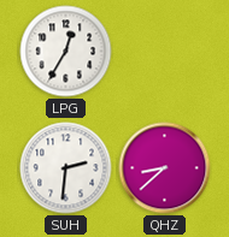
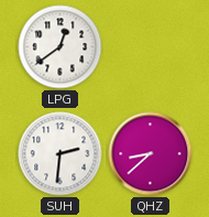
LPG: 12:35 -> 12:39
